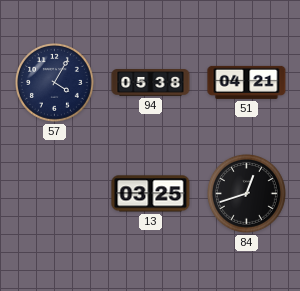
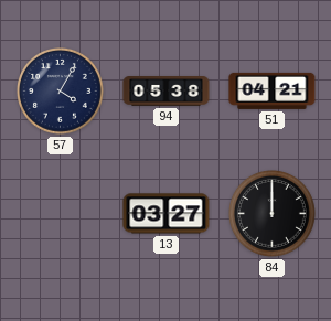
13: 03:25 -> 03:27
84: 12:42 -> 12:00
